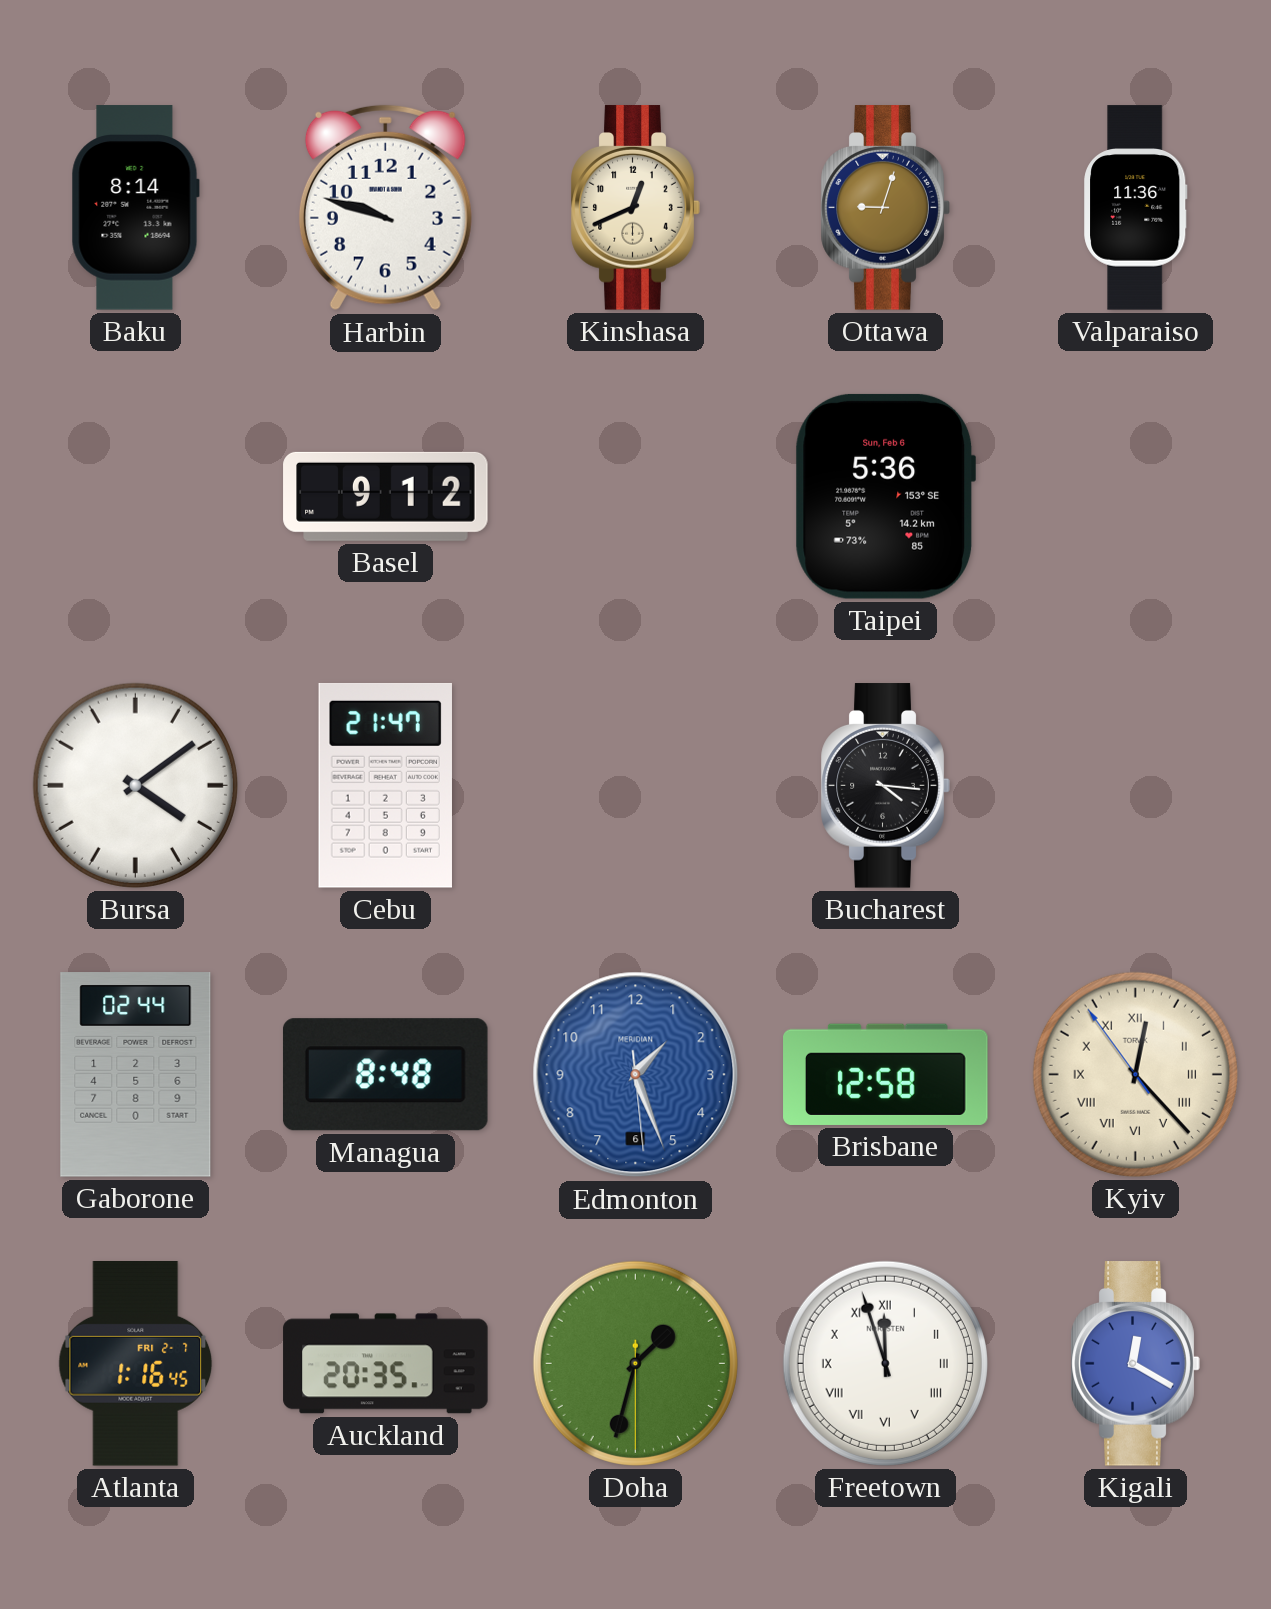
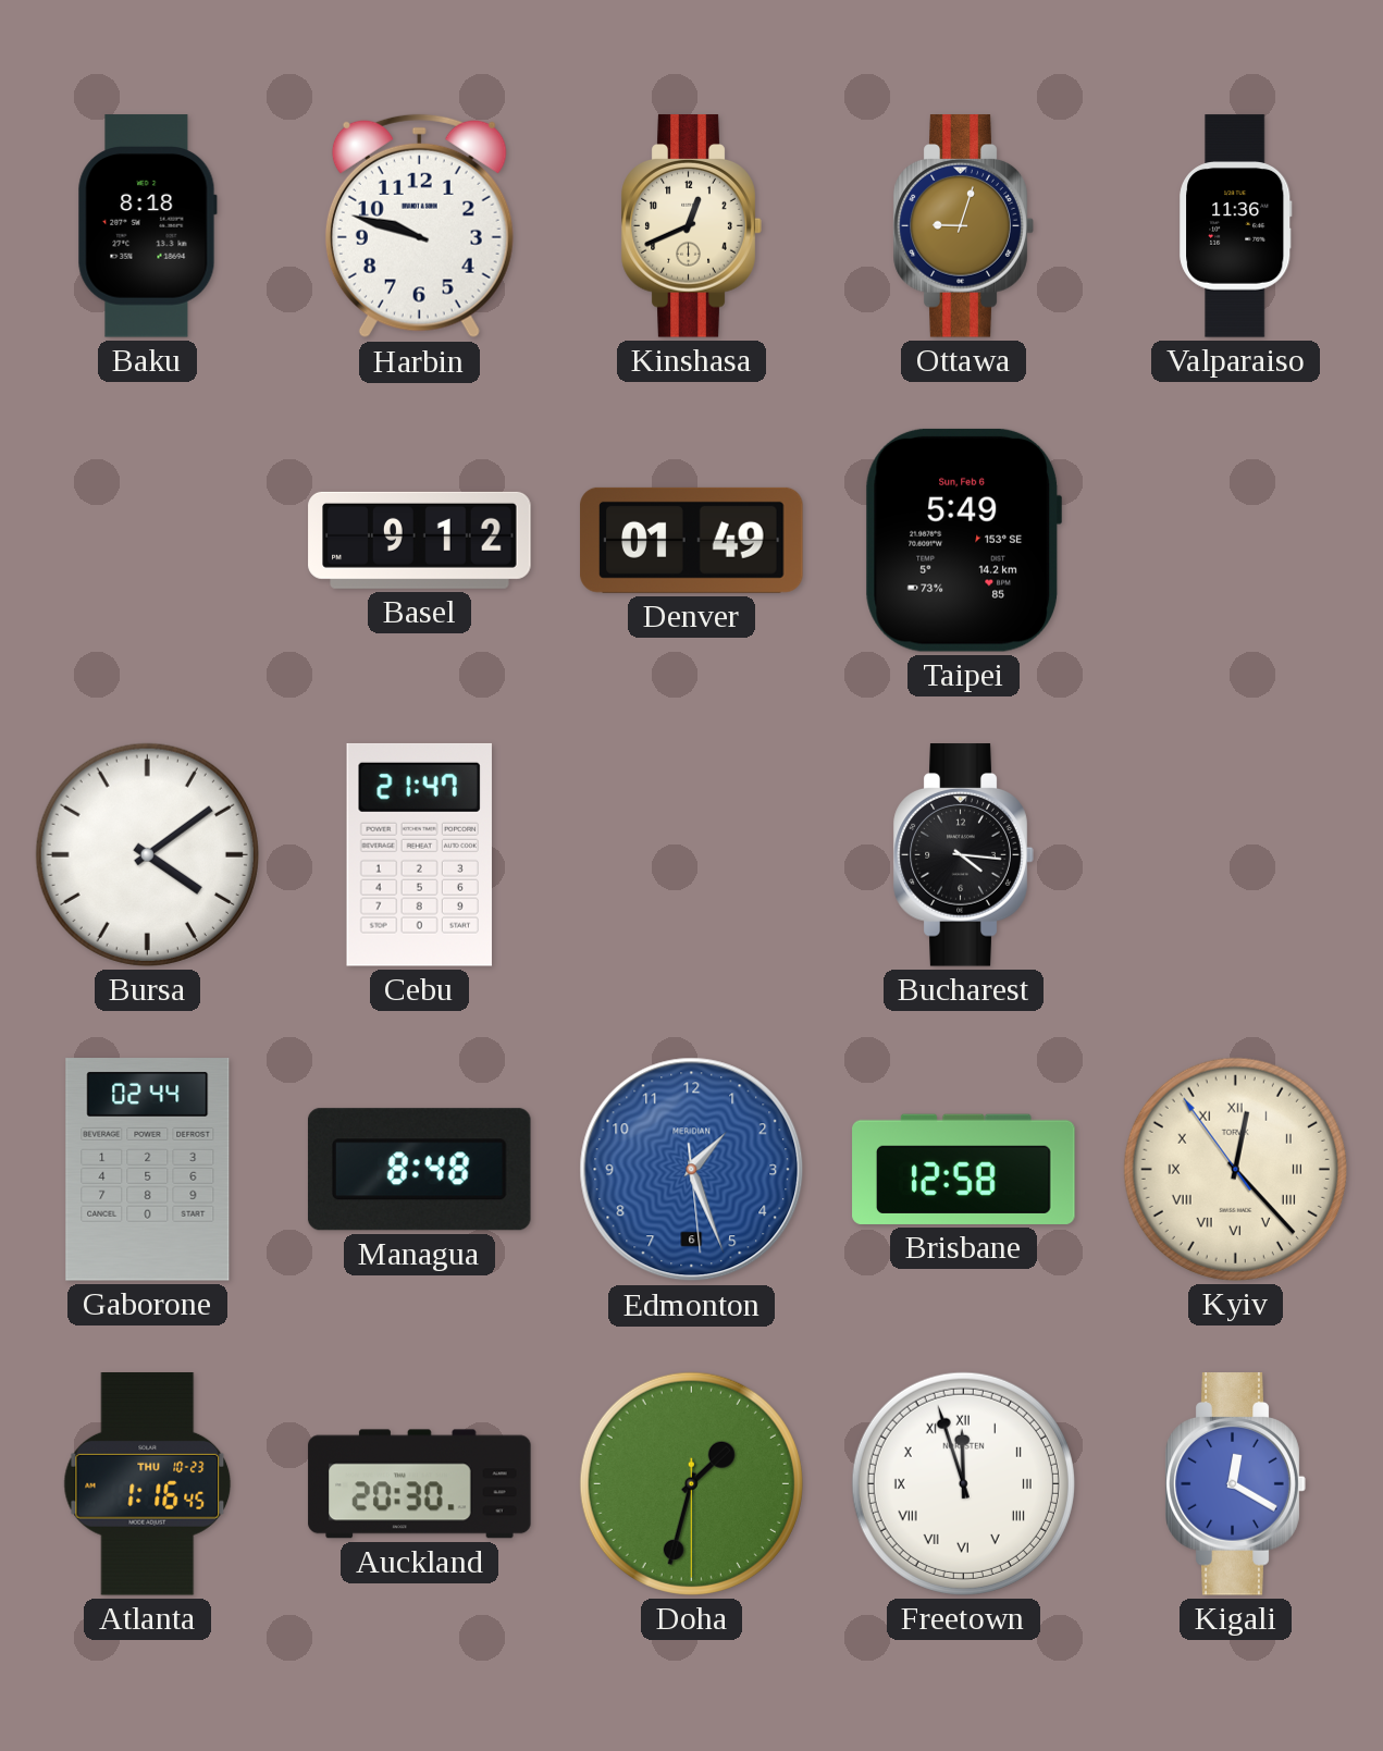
Baku: 8:14 -> 8:18
Denver: none -> 01:49
Taipei: 5:36 -> 5:49
Atlanta date: FRI 2-7 -> THU 10-23
Auckland: 20:35 -> 20:30
